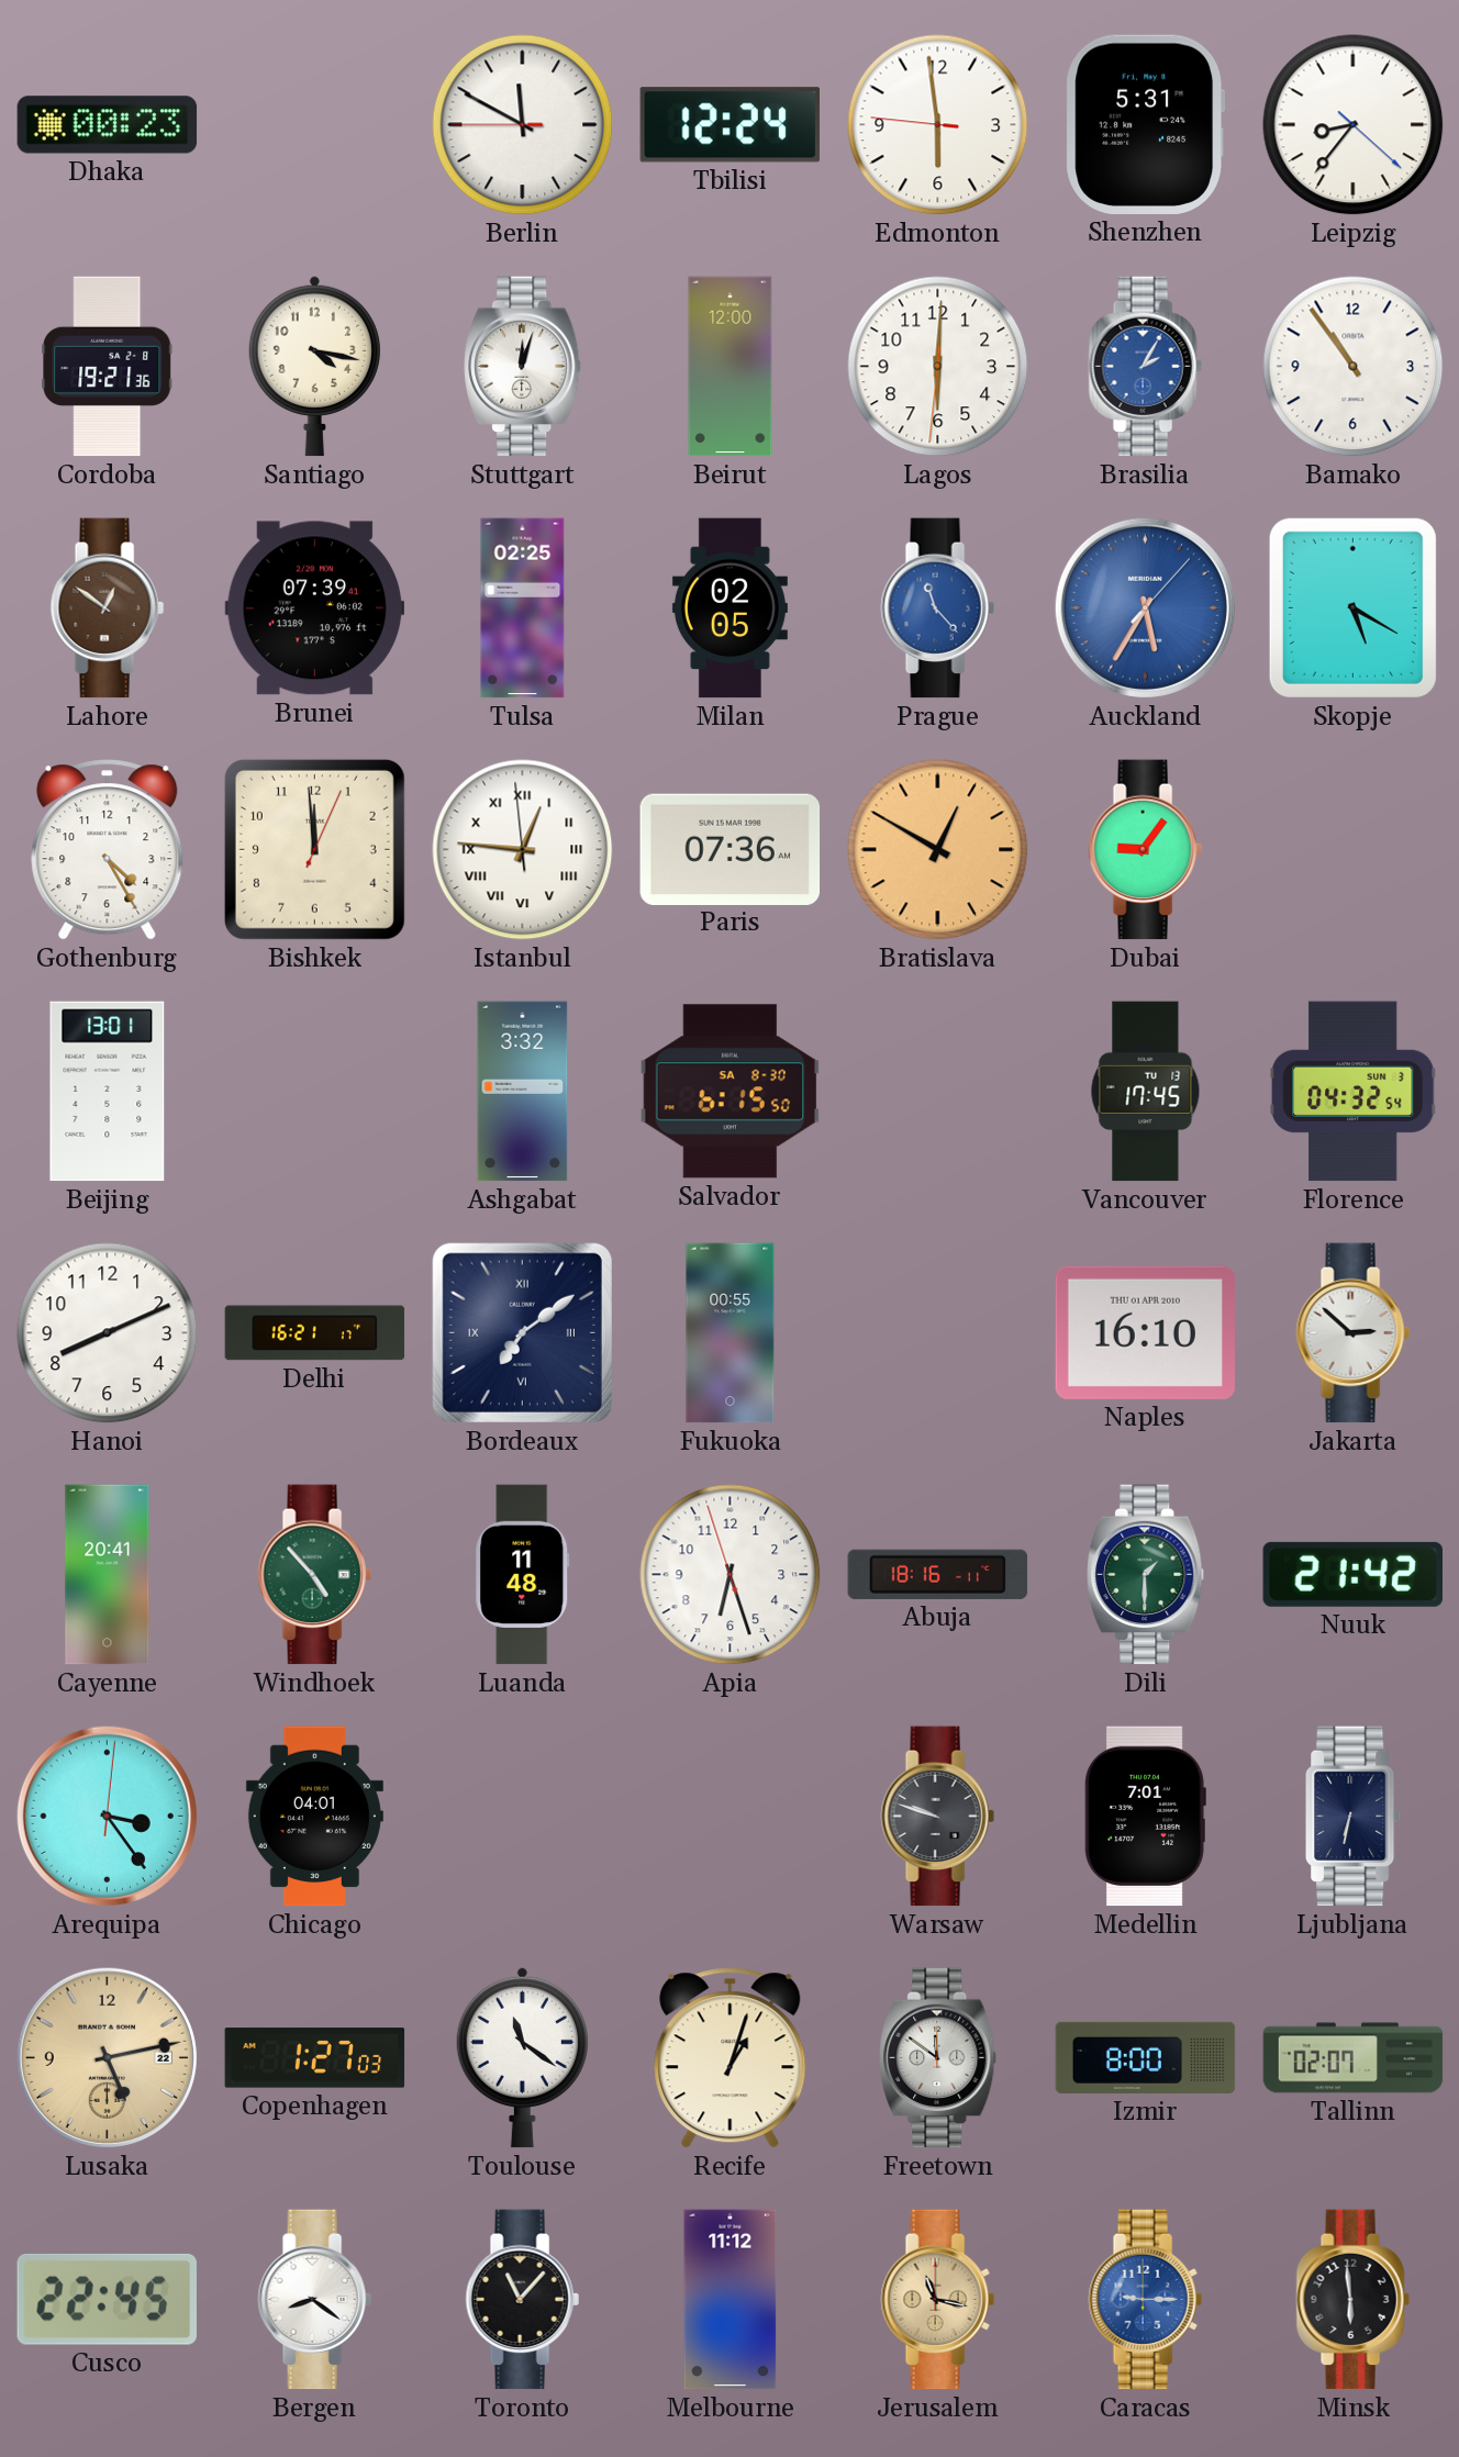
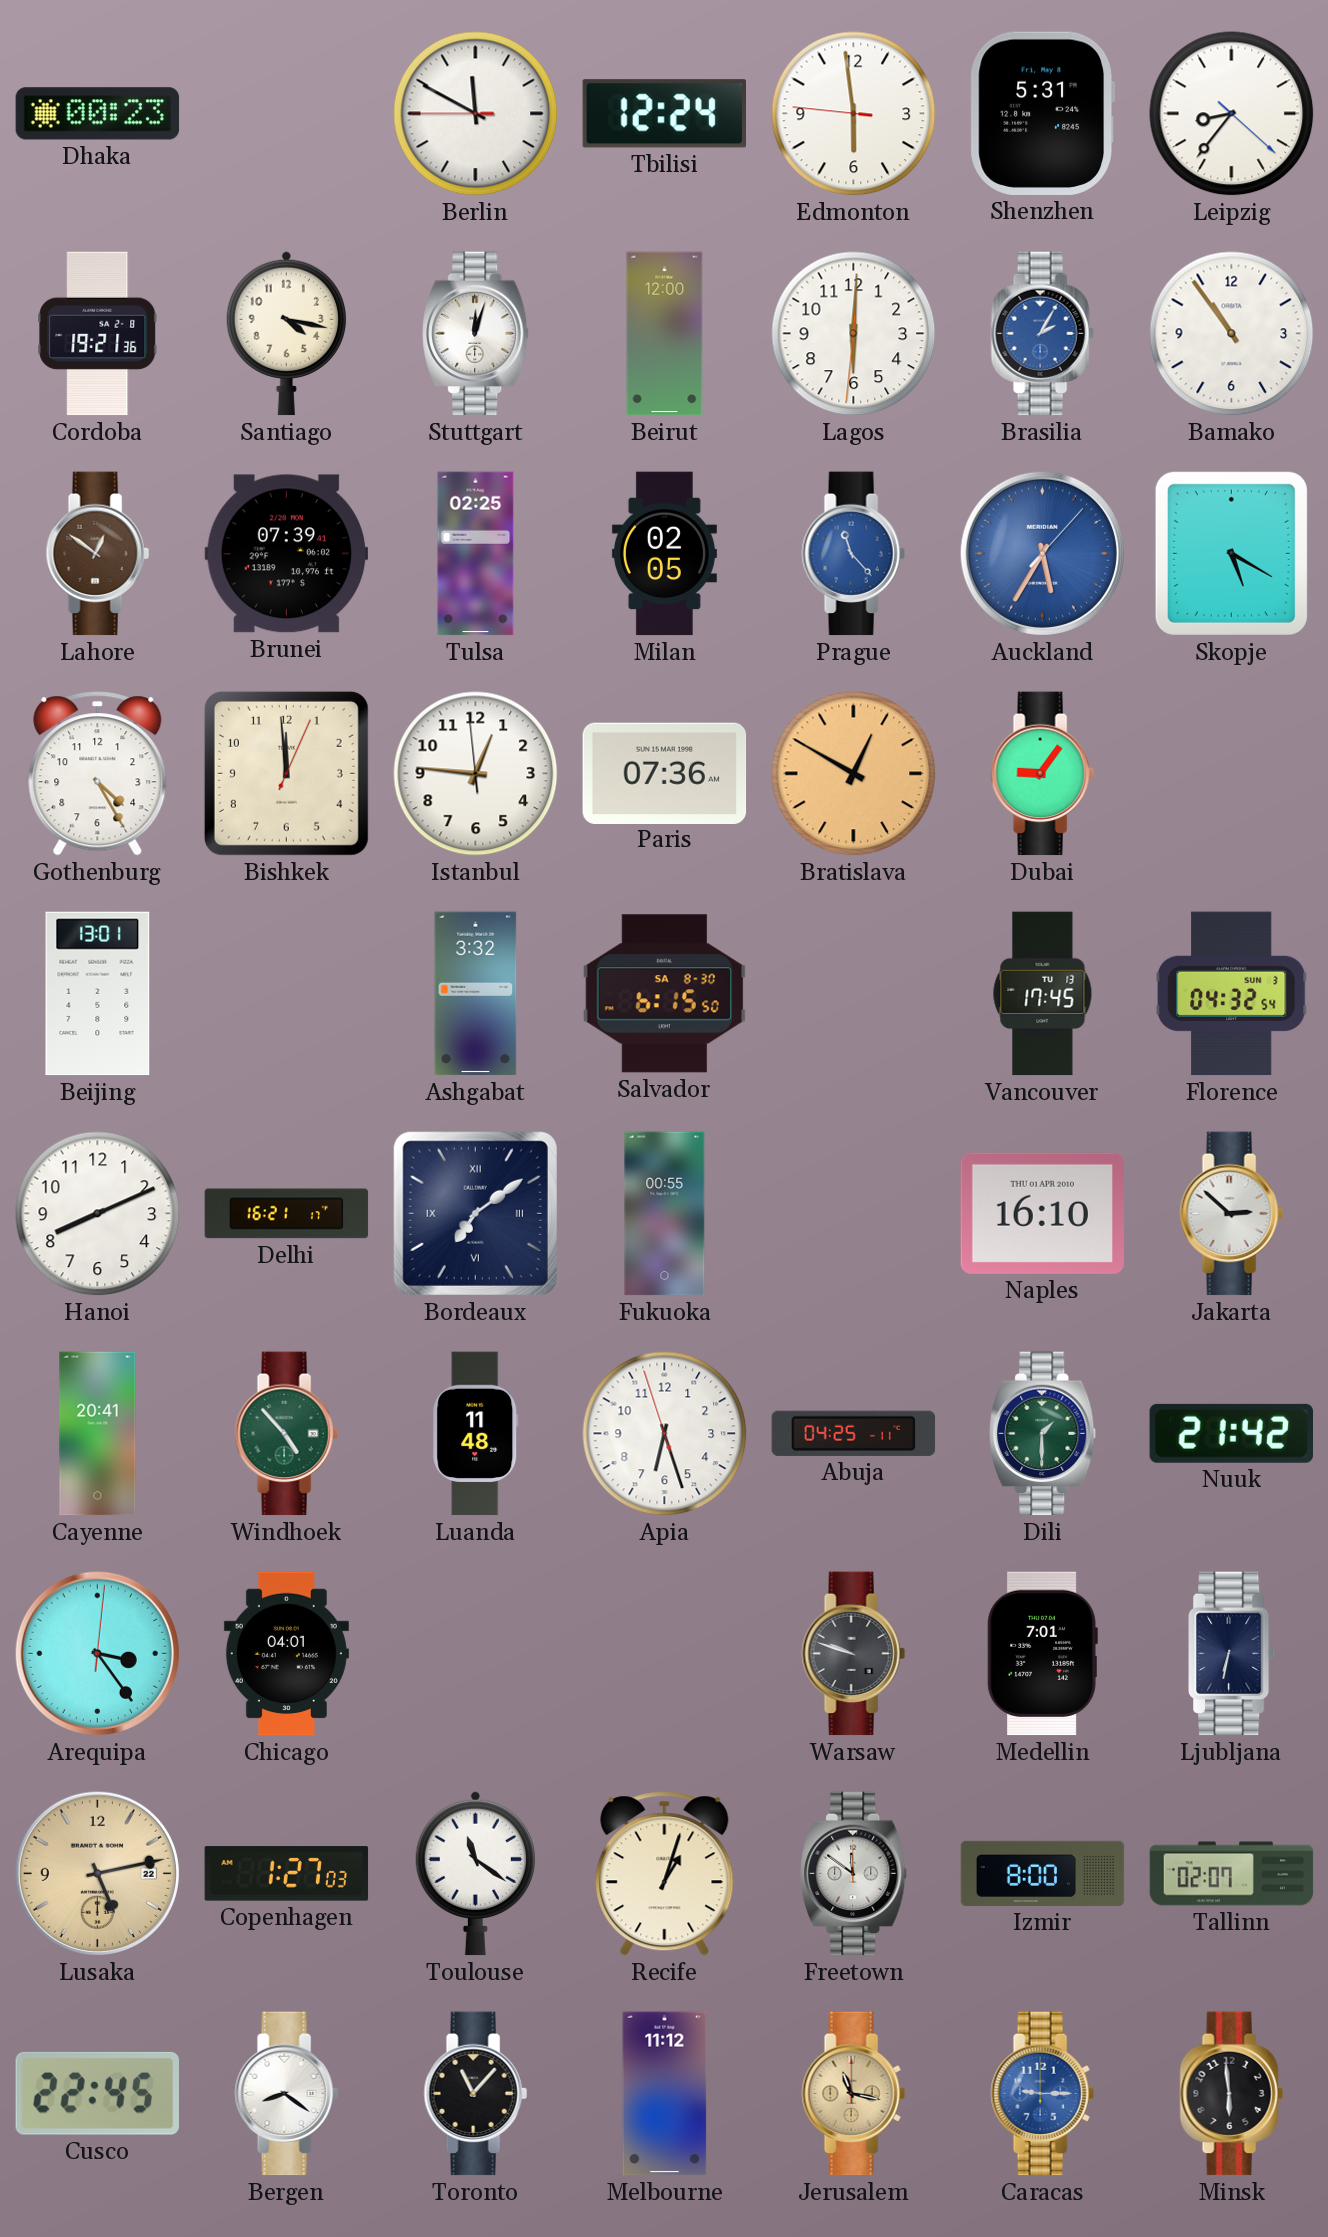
Istanbul numerals: Roman -> Arabic
Abuja: 18:16 -> 04:25
